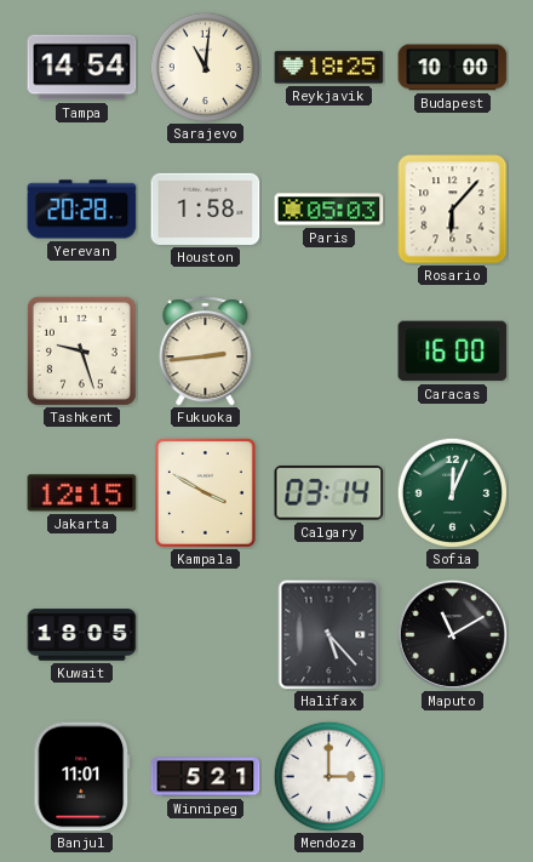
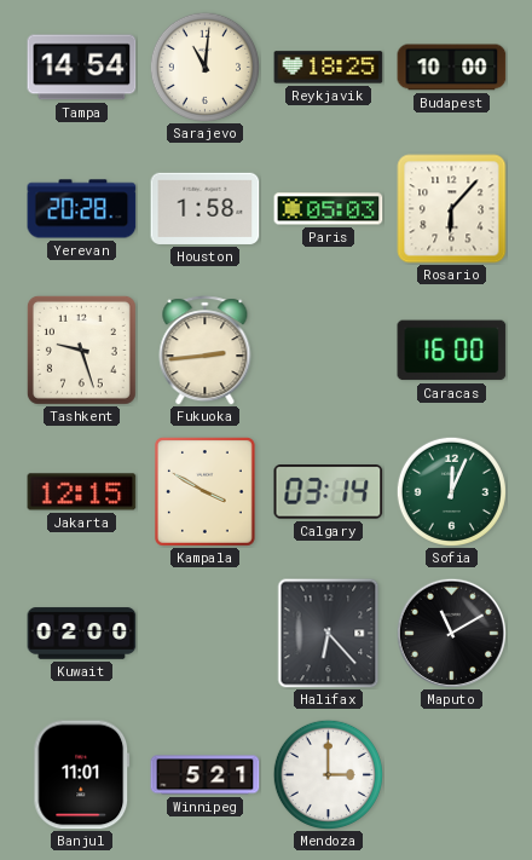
Kuwait: 18:05 -> 02:00
Halifax: 5:23 -> 6:23
